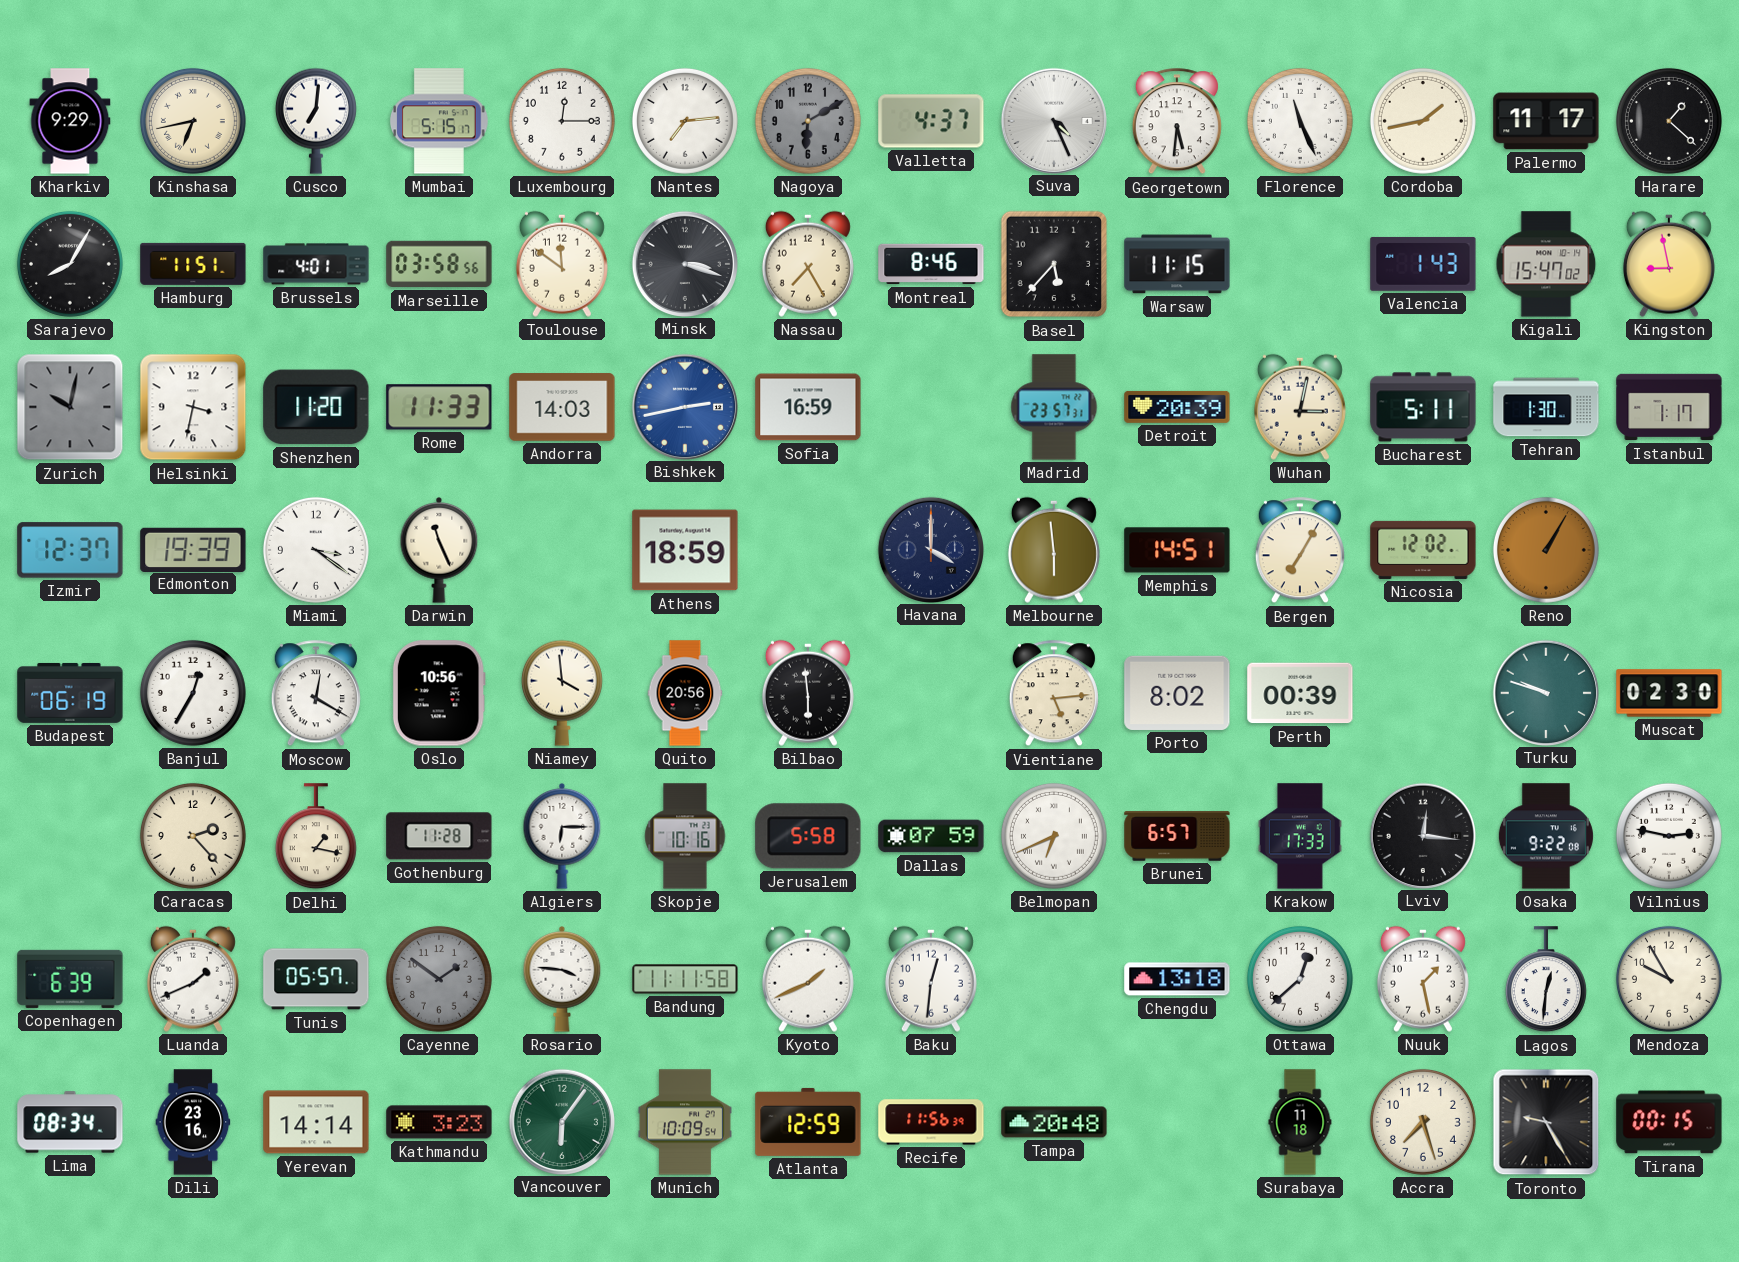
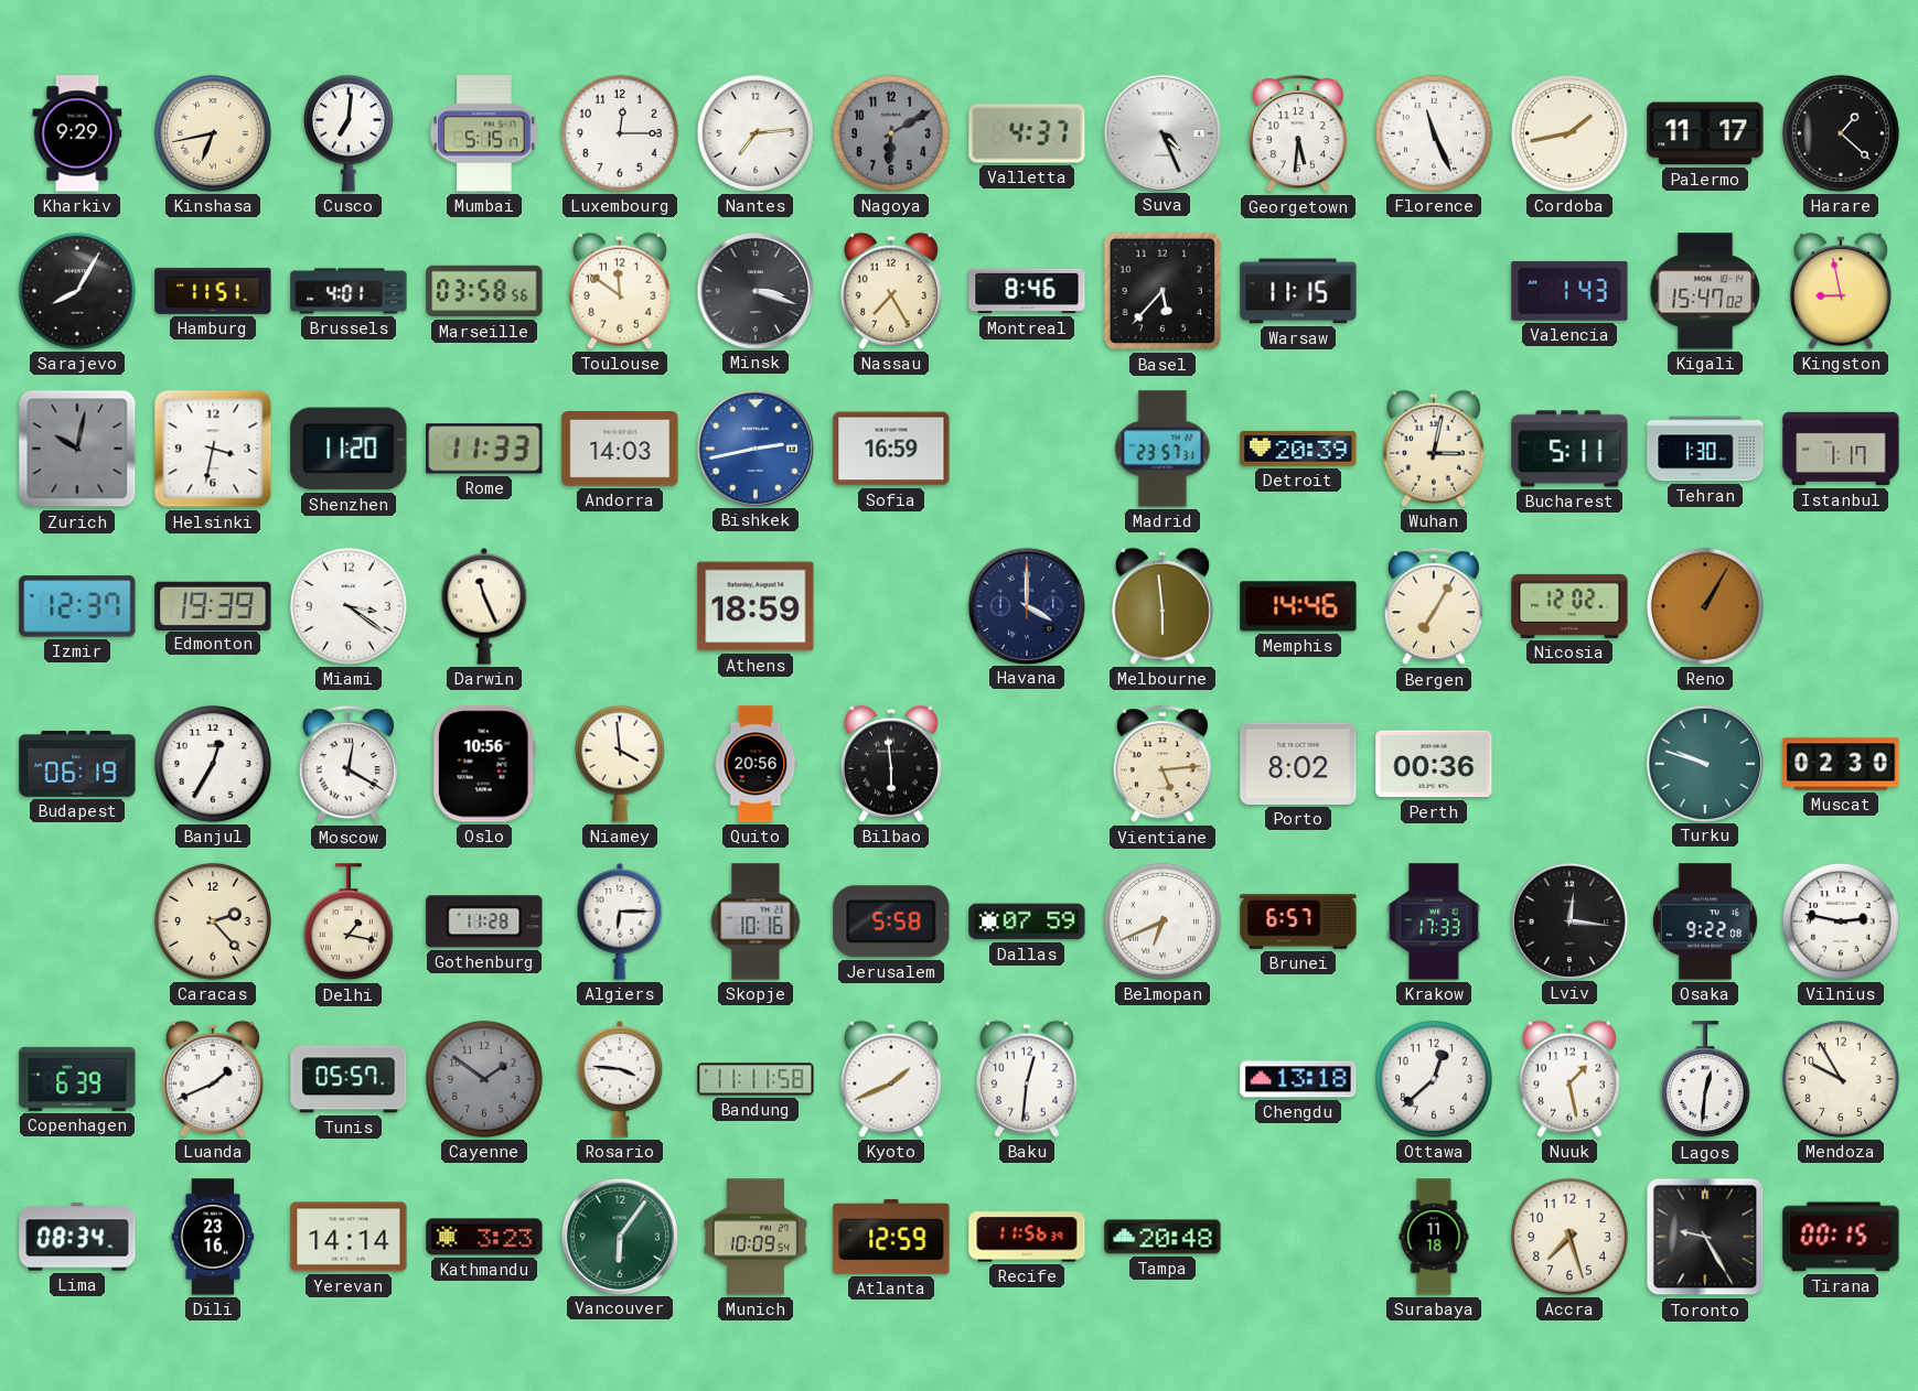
Memphis: 14:51 -> 14:46
Perth: 00:39 -> 00:36
